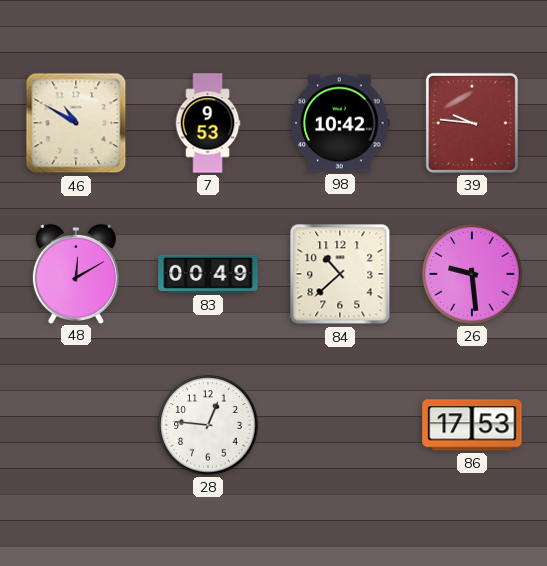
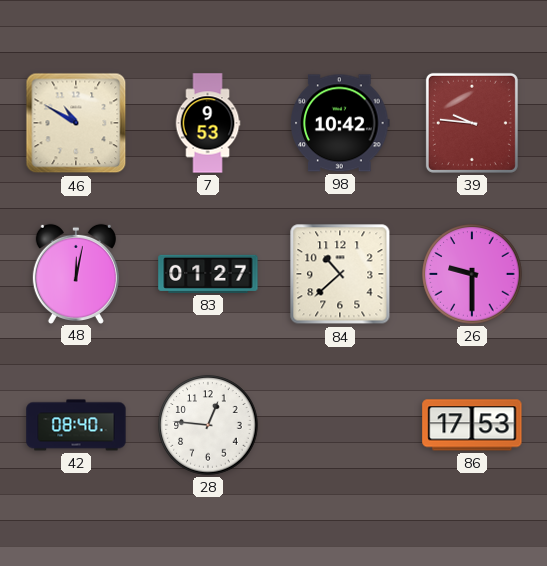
48: 12:10 -> 12:02
83: 00:49 -> 01:27
26: 9:29 -> 9:30
42: none -> 08:40
